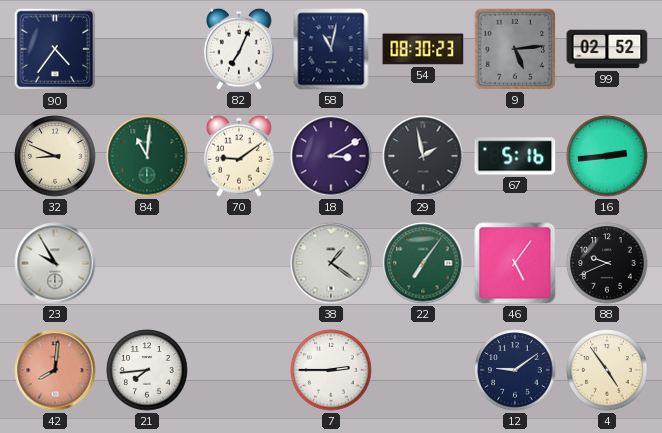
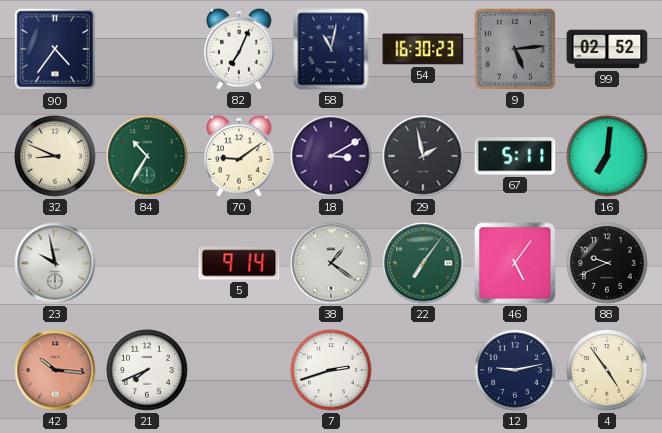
54: 08:30 -> 16:30
84: 11:01 -> 10:35
67: 5:16 -> 5:11
16: 2:44 -> 7:01
23: 9:55 -> 9:58
5: none -> 9:14
42: 8:01 -> 10:16
21: 7:44 -> 7:41
7: 2:45 -> 2:42
12: 9:09 -> 9:13
